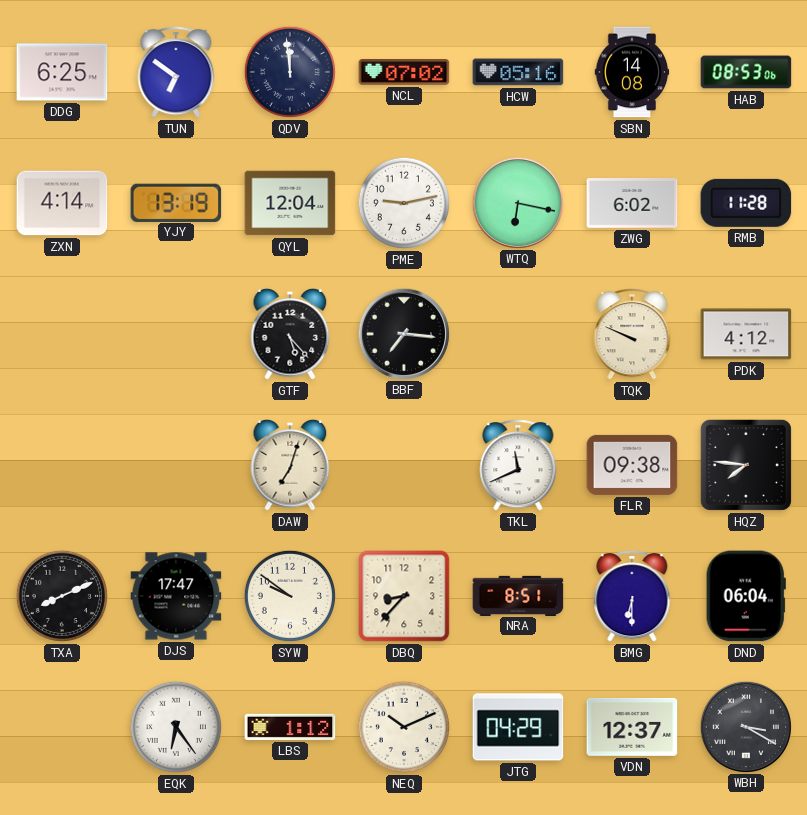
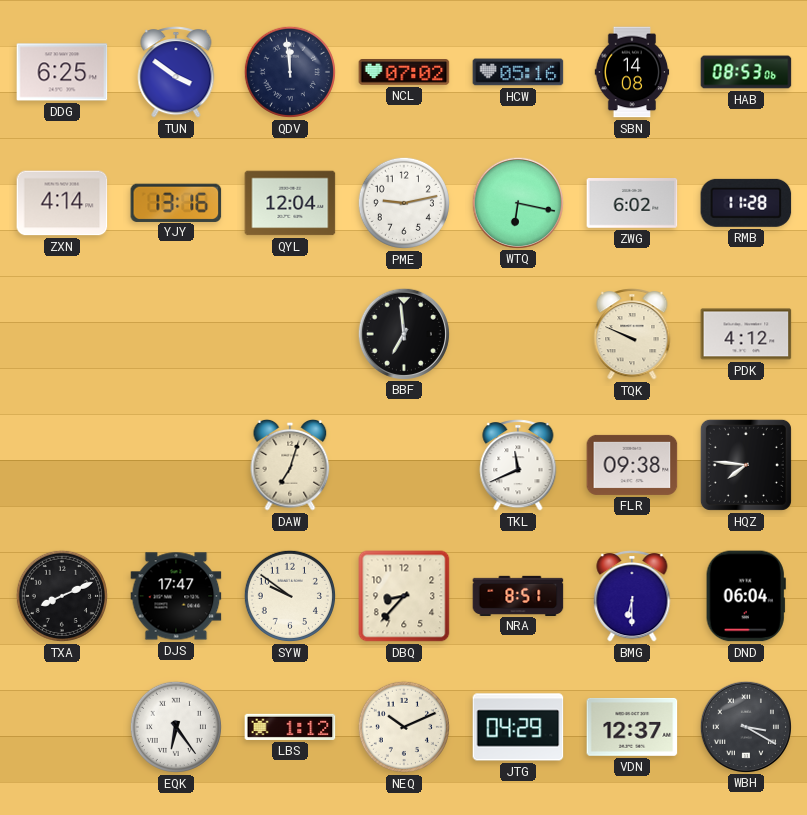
TUN: 6:51 -> 3:51
YJY: 13:19 -> 13:16
GTF: 5:23 -> none
BBF: 7:16 -> 6:59
